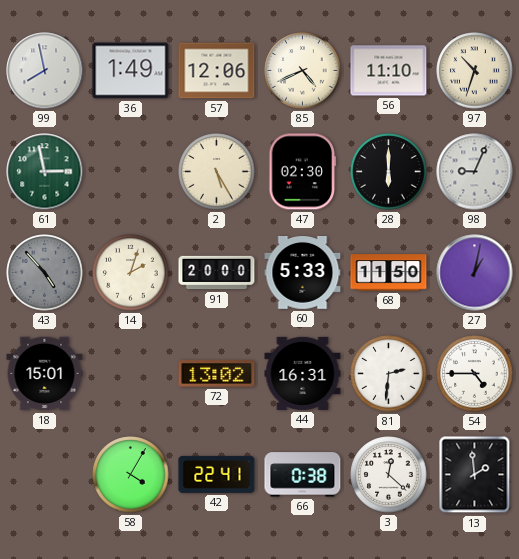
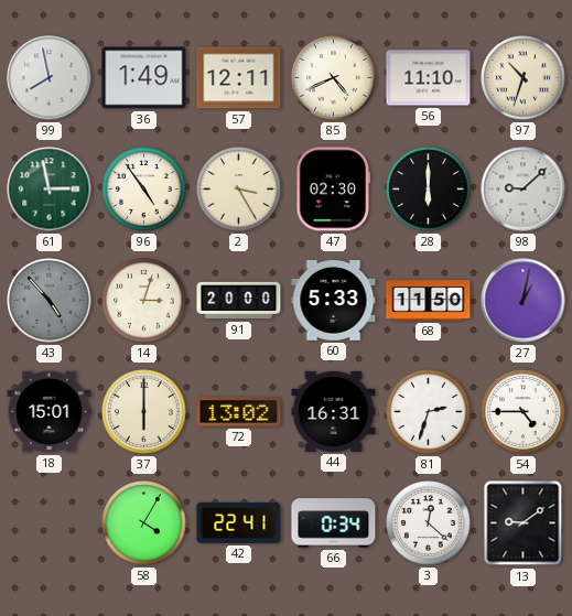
57: 12:06 -> 12:11
96: none -> 4:54
2: 5:25 -> 3:25
98: 9:04 -> 9:08
14: 2:03 -> 3:03
37: none -> 6:00
81: 2:31 -> 2:33
66: 0:38 -> 0:34
13: 1:59 -> 9:09
